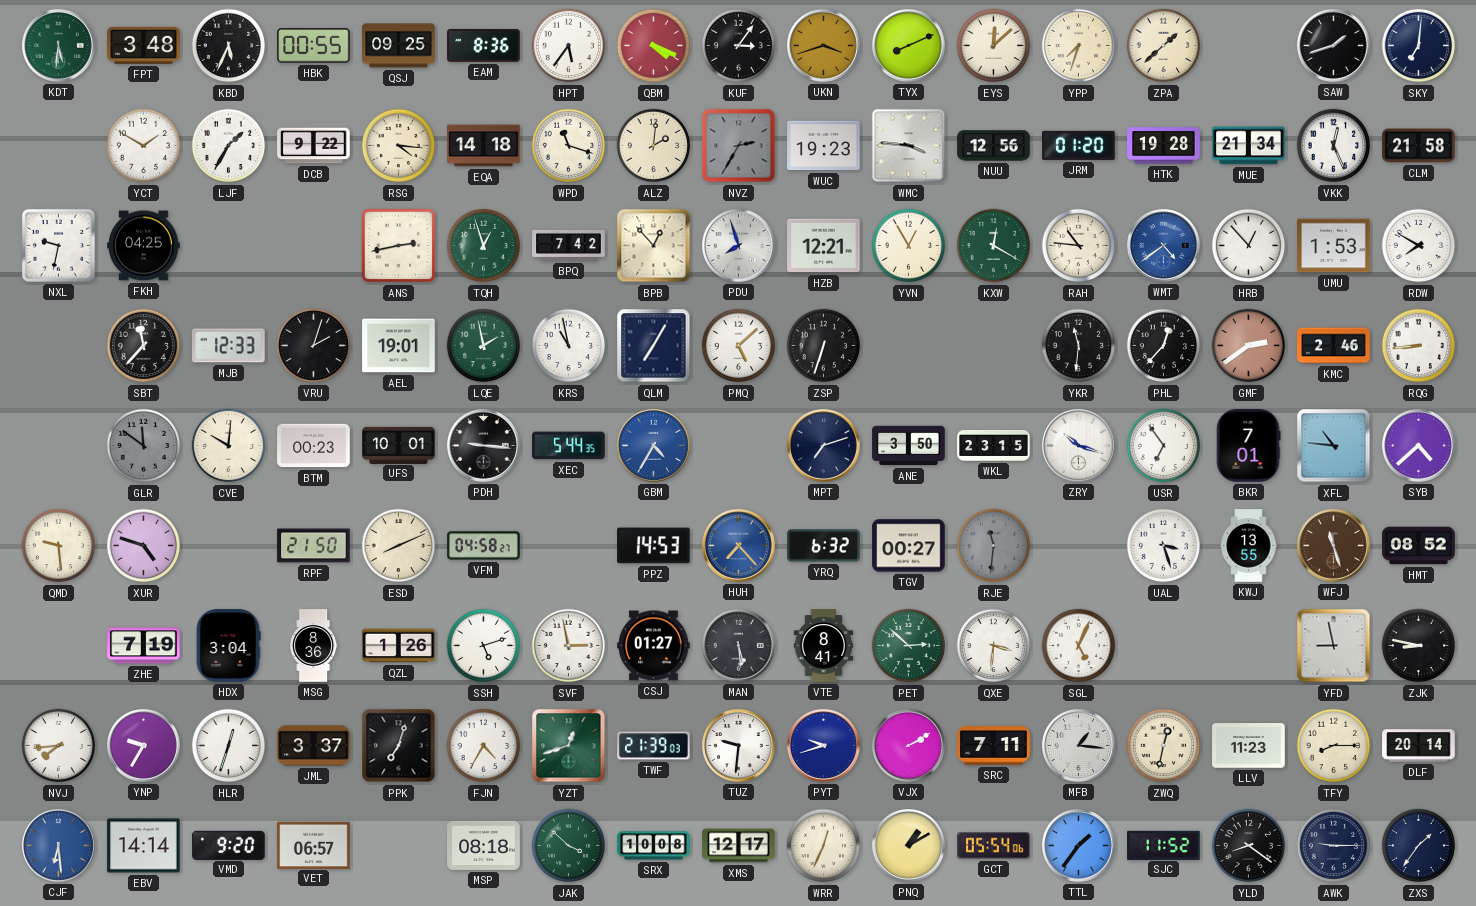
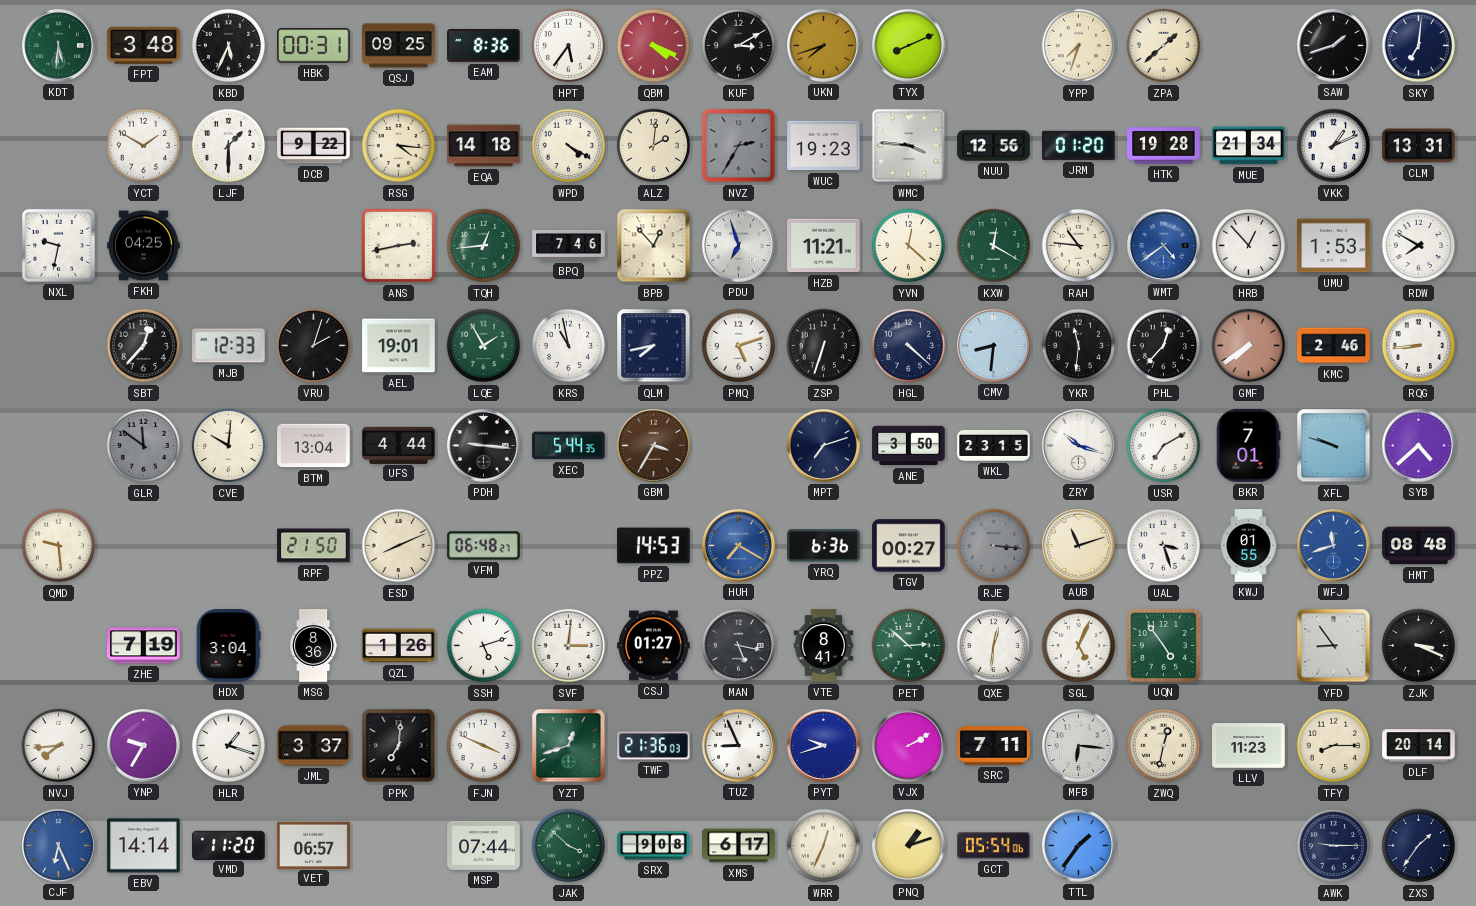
HBK: 00:55 -> 00:31
KUF: 3:06 -> 3:10
UKN: 3:42 -> 7:42
EYS: 12:08 -> none
LJF: 1:35 -> 1:30
WPD: 11:18 -> 4:20
VKK: 12:26 -> 1:11
CLM: 21:58 -> 13:31
TQH: 12:57 -> 12:44
BPQ: 7:42 -> 7:46
PDU: 7:57 -> 6:57
HZB: 12:21 -> 11:21
YVN: 12:55 -> 12:22
SBT: 11:37 -> 12:37
LQE: 1:58 -> 1:55
QLM: 7:05 -> 7:43
PMQ: 5:08 -> 5:12
HGL: none -> 4:22
CMV: none -> 8:31
GMF: 2:39 -> 7:39
BTM: 00:23 -> 13:04
UFS: 10:01 -> 4:44
GBM: 4:35 -> 3:35
GBM dial: blue -> brown
USR: 6:54 -> 7:10
XFL: 10:46 -> 9:48
XUR: 4:48 -> none
VFM: 04:58 -> 06:48
HUH: 7:23 -> 7:20
YRQ: 6:32 -> 6:36
RJE: 11:31 -> 3:16
AUB: none -> 11:12
KWJ: 13:55 -> 01:55
WFJ: 11:27 -> 11:42
WFJ dial: brown -> blue
HMT: 08:52 -> 08:48
SVF: 2:58 -> 3:01
MAN: 5:29 -> 5:17
QXE: 3:31 -> 12:31
UQN: none -> 4:54
YFD: 8:58 -> 8:54
ZJK: 8:47 -> 3:19
HLR: 12:33 -> 1:18
PPK: 7:03 -> 7:01
FJN: 4:35 -> 3:49
TWF: 21:39 -> 21:36
TUZ: 9:31 -> 8:56
MFB: 1:16 -> 6:16
CJF: 6:29 -> 6:26
VMD: 9:20 -> 11:20
MSP: 08:18 -> 07:44
SRX: 10:08 -> 9:08
XMS: 12:17 -> 6:17
PNQ: 1:10 -> 1:12
SJC: 11:52 -> none
YLD: 8:21 -> none
